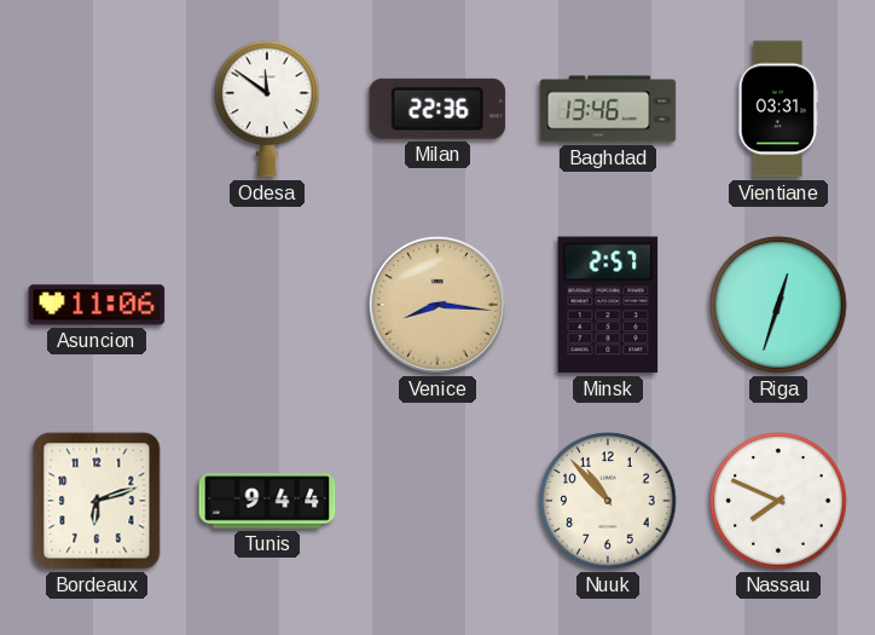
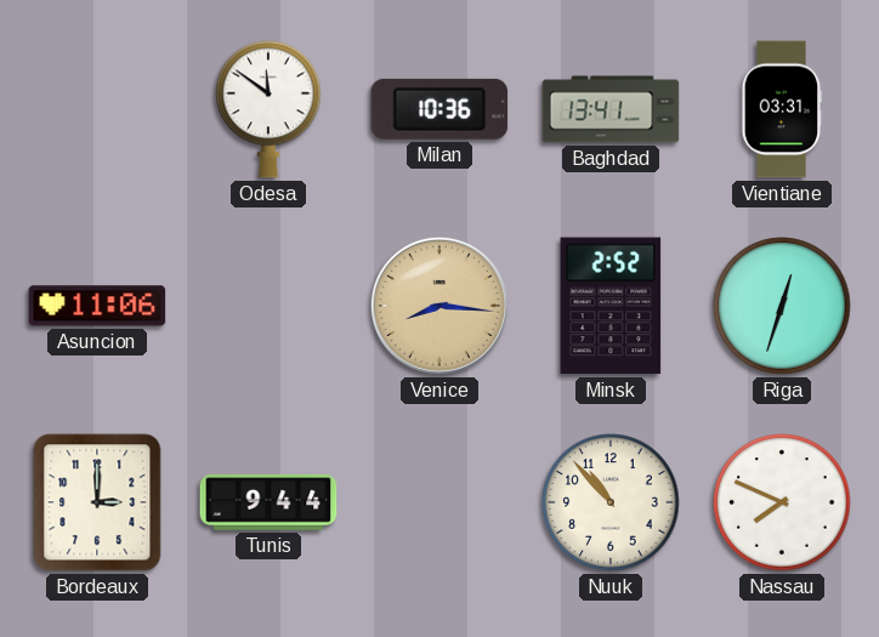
Milan: 22:36 -> 10:36
Baghdad: 13:46 -> 13:41
Minsk: 2:57 -> 2:52
Bordeaux: 6:12 -> 3:00
